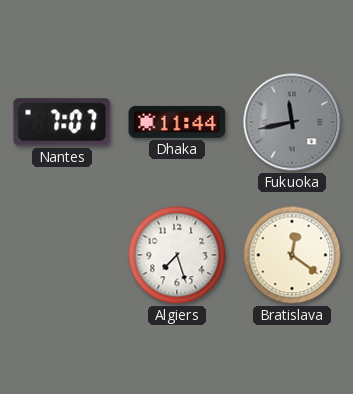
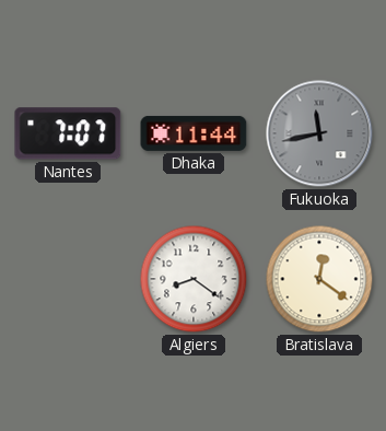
Algiers: 7:27 -> 8:21
